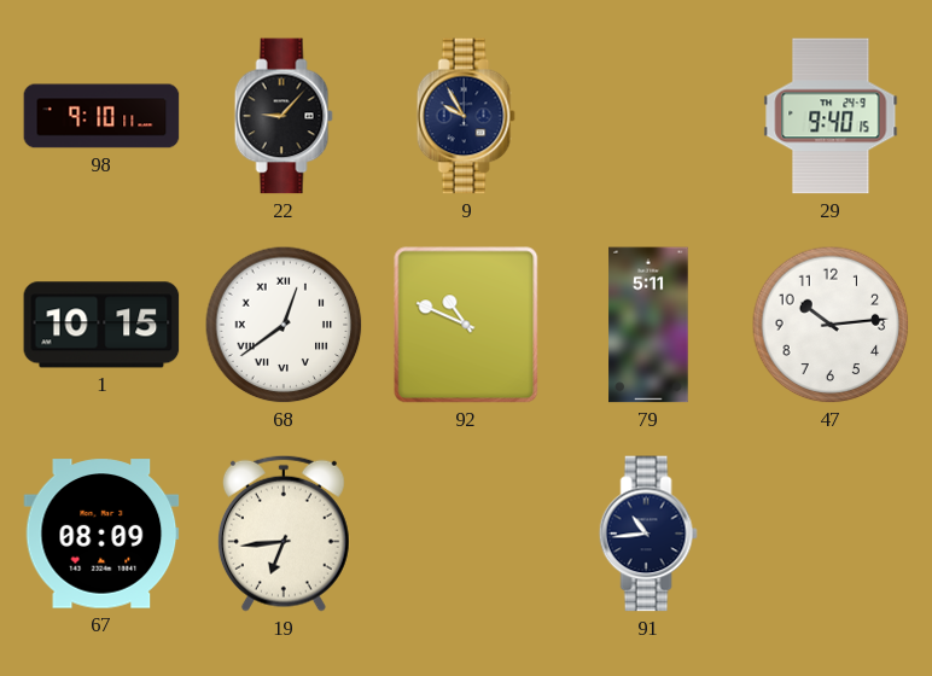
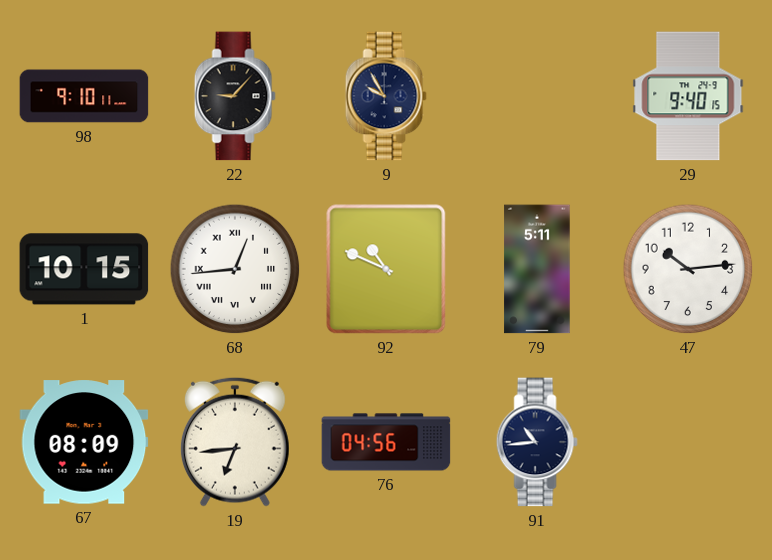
68: 12:39 -> 12:44
76: none -> 04:56
